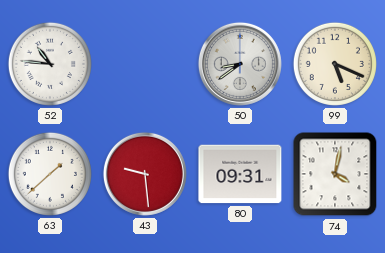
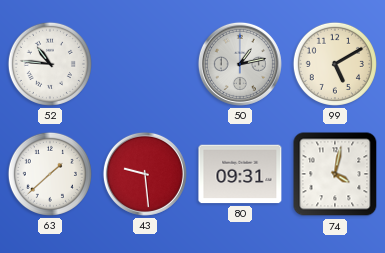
50: 8:39 -> 1:13
99: 5:19 -> 5:10
